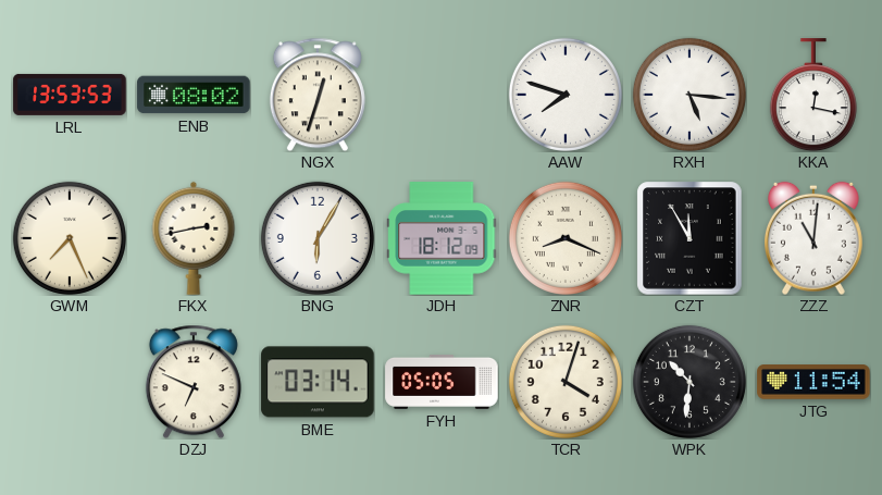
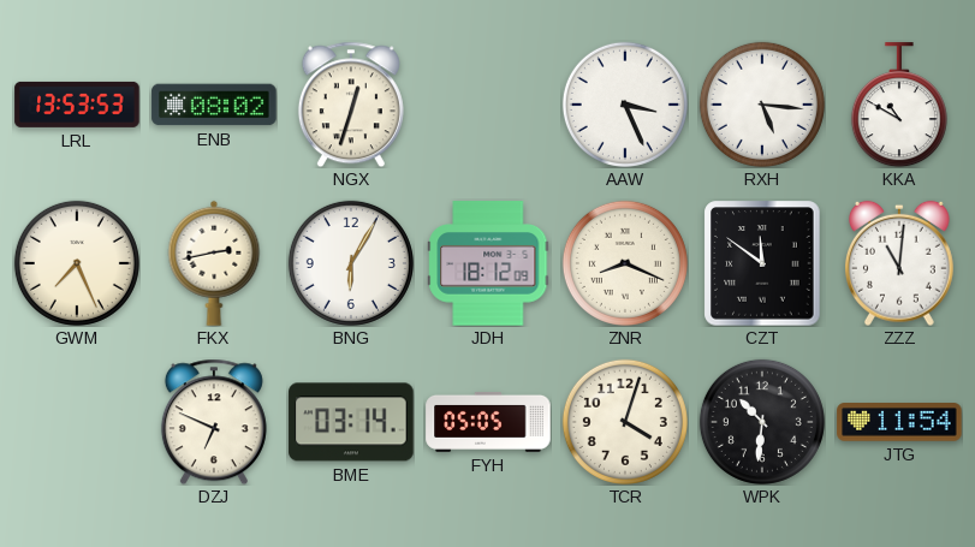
AAW: 7:48 -> 3:26
KKA: 12:17 -> 10:50
CZT: 11:55 -> 11:51
